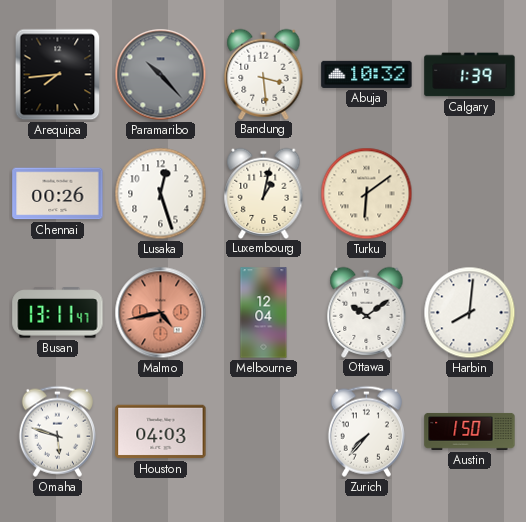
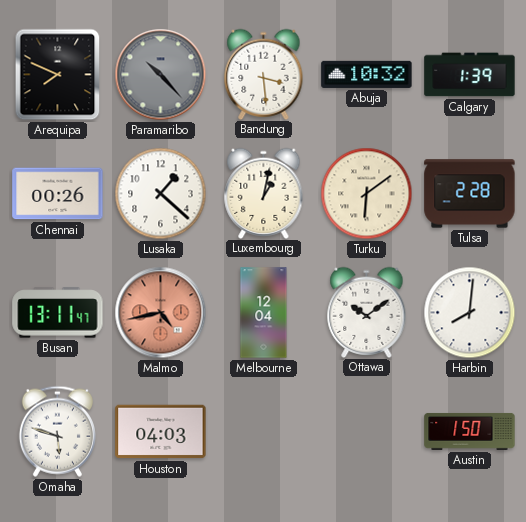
Arequipa: 7:44 -> 7:49
Lusaka: 12:27 -> 1:22
Tulsa: none -> 2:28
Zurich: 7:37 -> none
